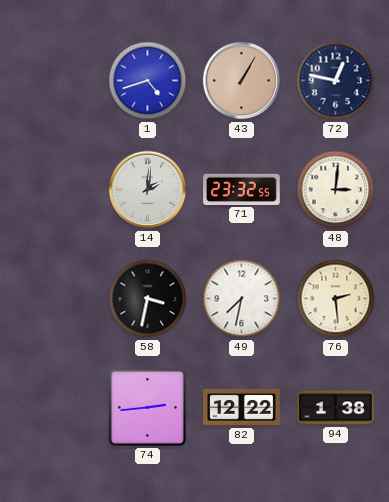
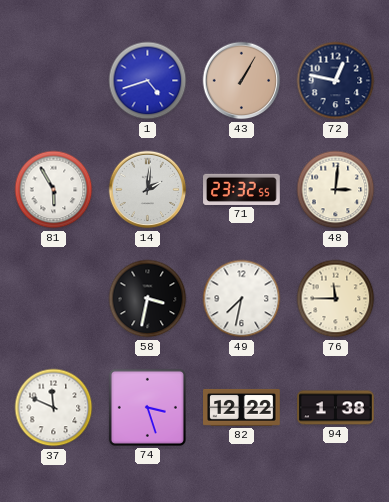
81: none -> 5:55
76: 2:29 -> 11:45
37: none -> 11:49
74: 2:44 -> 3:27
